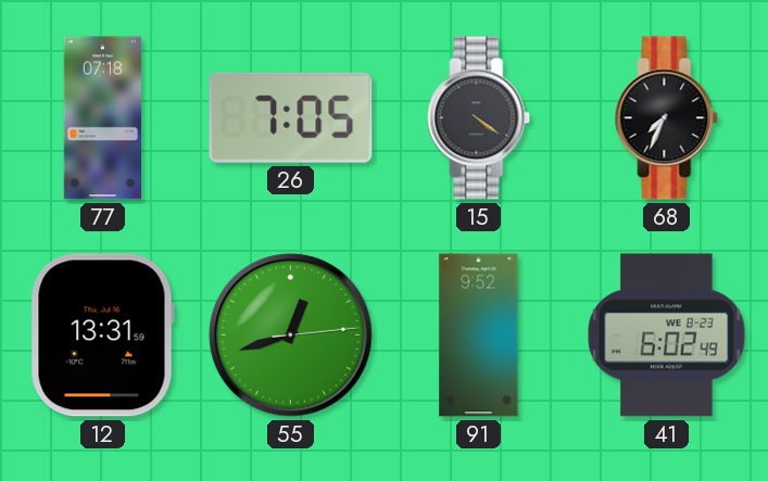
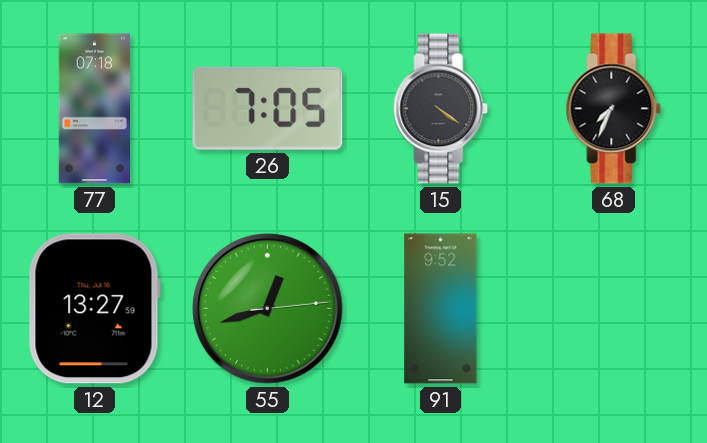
12: 13:31 -> 13:27
41: 6:02 -> none
